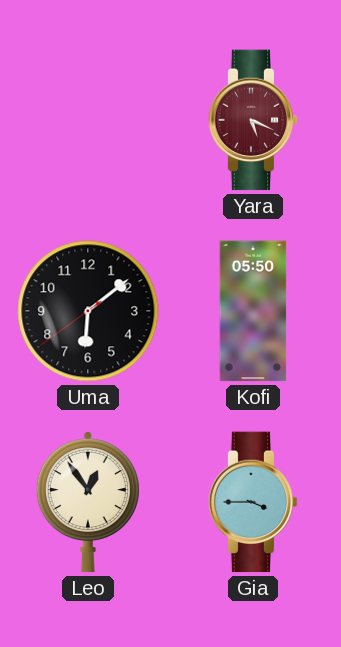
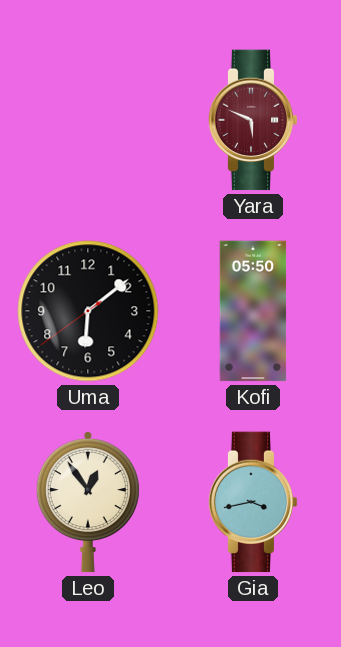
Yara: 5:19 -> 5:49
Gia: 3:45 -> 3:43
